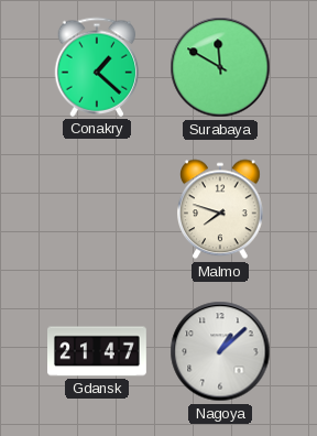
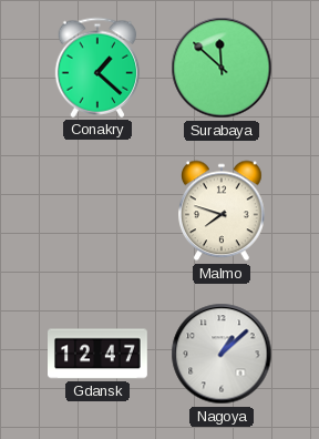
Surabaya: 11:50 -> 11:52
Gdansk: 21:47 -> 12:47
